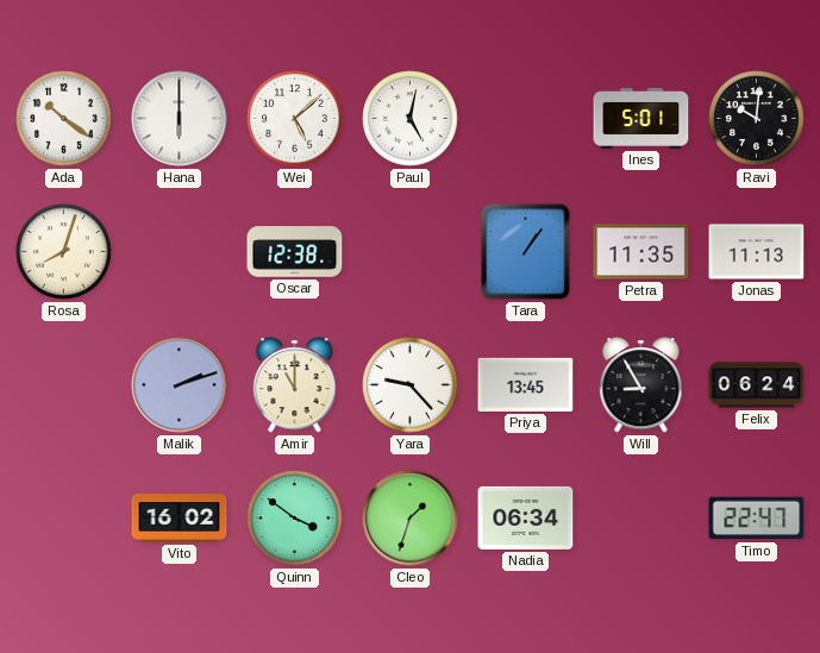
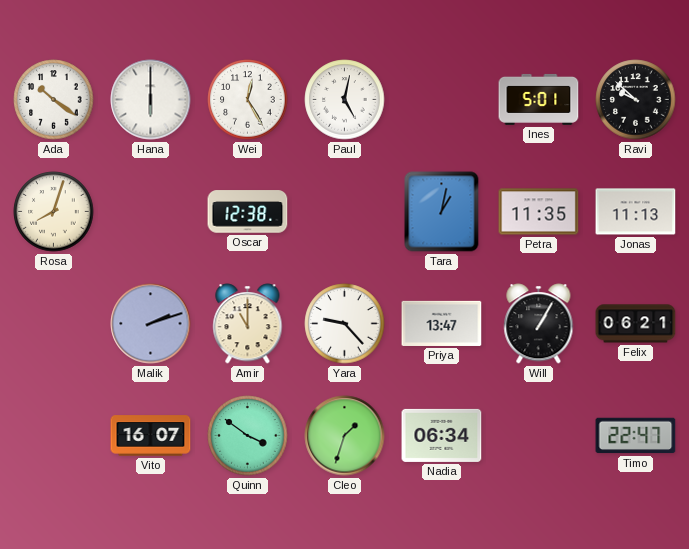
Wei: 5:08 -> 12:25
Ravi: 10:01 -> 9:52
Tara: 1:06 -> 1:02
Priya: 13:45 -> 13:47
Will: 8:55 -> 1:05
Felix: 06:24 -> 06:21
Vito: 16:02 -> 16:07
